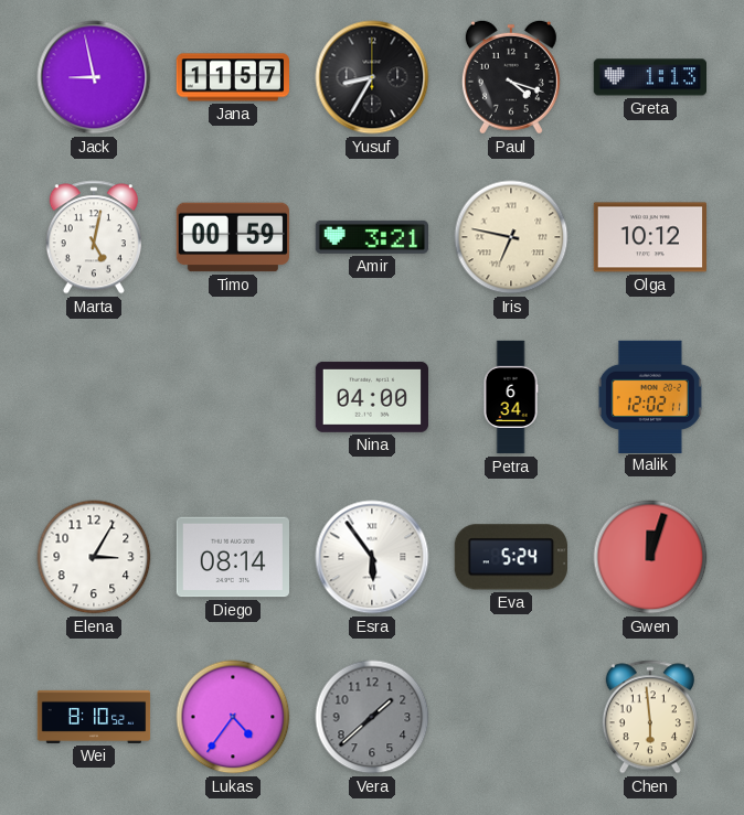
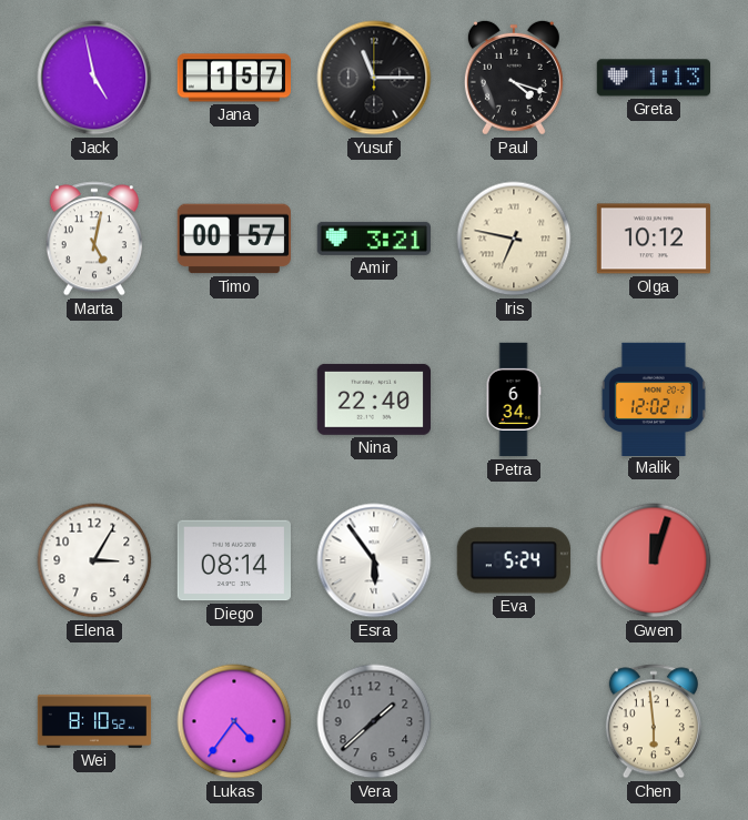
Jack: 8:58 -> 4:58
Jana: 11:57 -> 1:57
Yusuf: 8:35 -> 11:15
Timo: 00:59 -> 00:57
Nina: 04:00 -> 22:40
